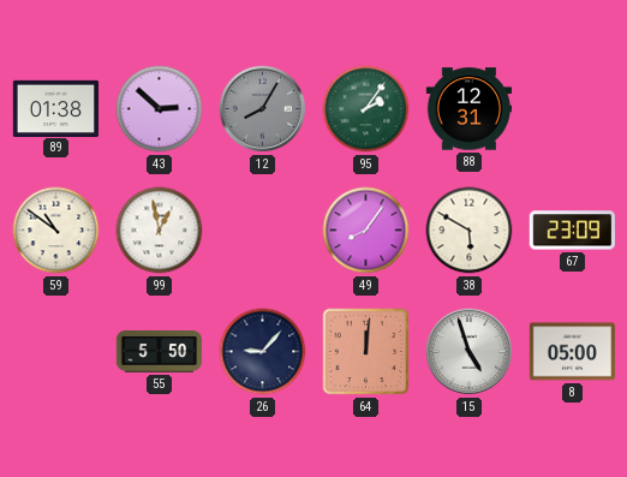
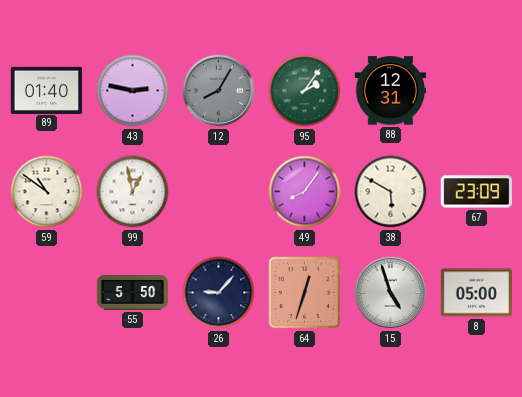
89: 01:38 -> 01:40
43: 2:52 -> 2:47
64: 12:01 -> 12:33
